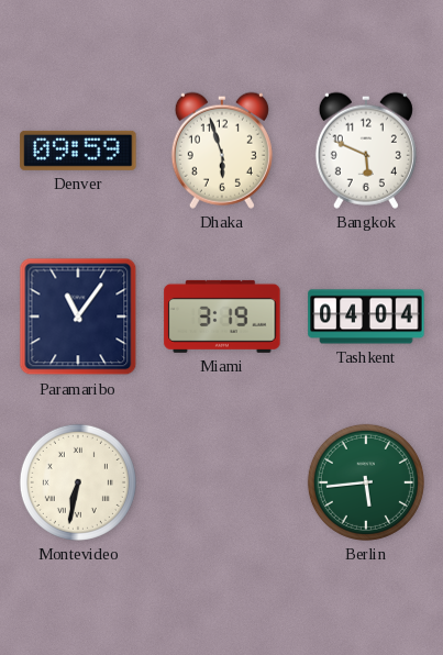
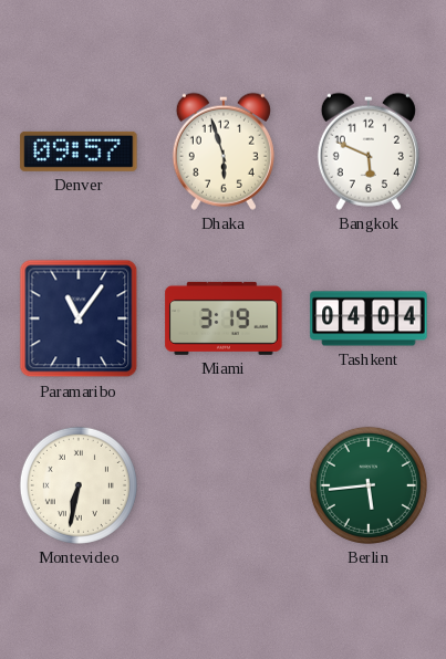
Denver: 09:59 -> 09:57
